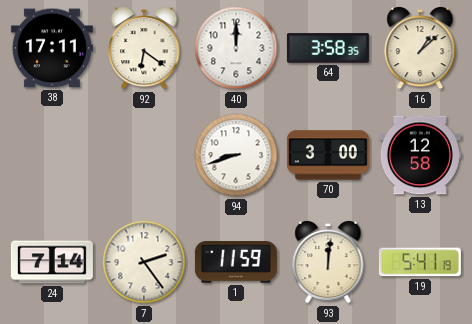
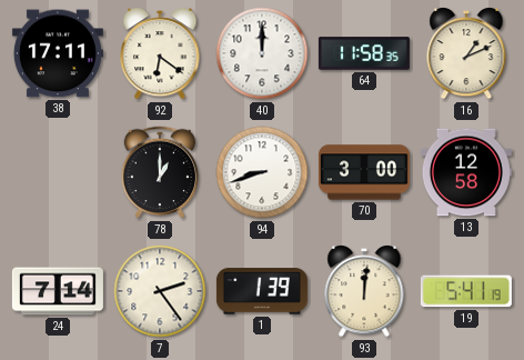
64: 3:58 -> 11:58
16: 1:08 -> 1:11
78: none -> 1:00
1: 11:59 -> 1:39
